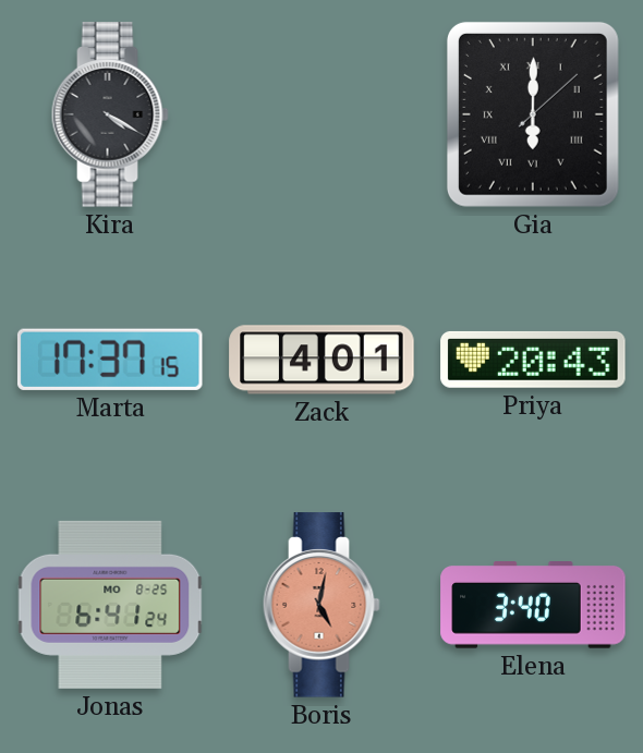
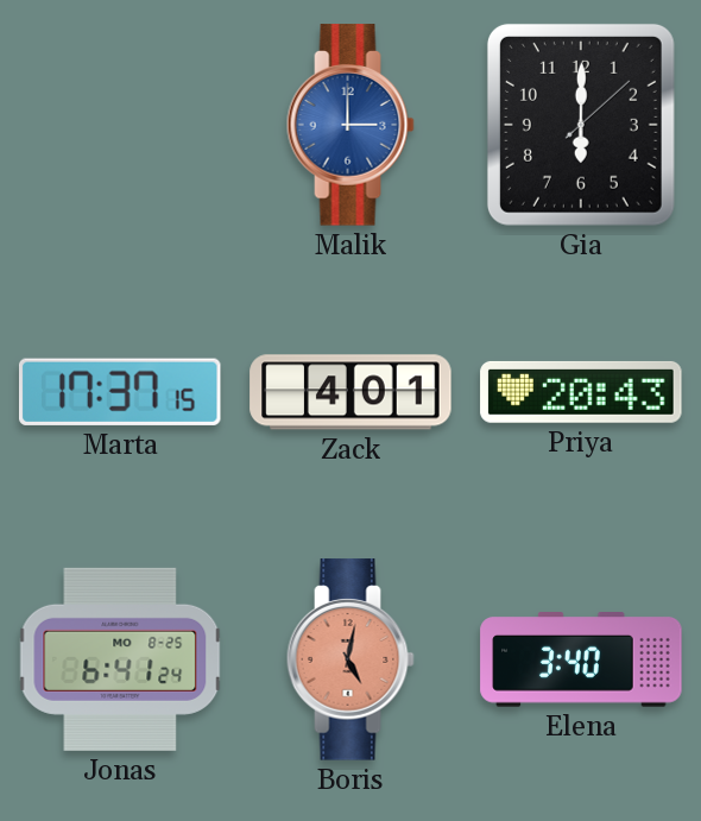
Kira: 4:20 -> none
Malik: none -> 3:00
Gia numerals: Roman -> Arabic
